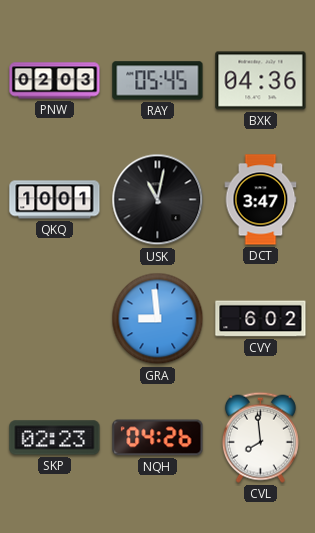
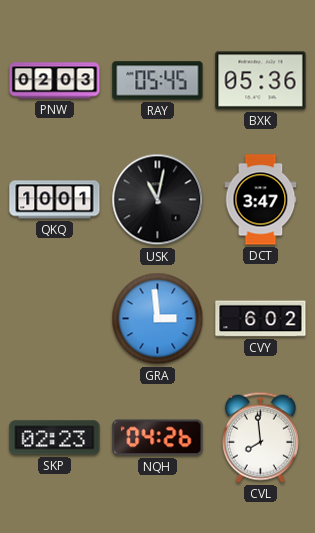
BXK: 04:36 -> 05:36
GRA: 8:59 -> 2:59
